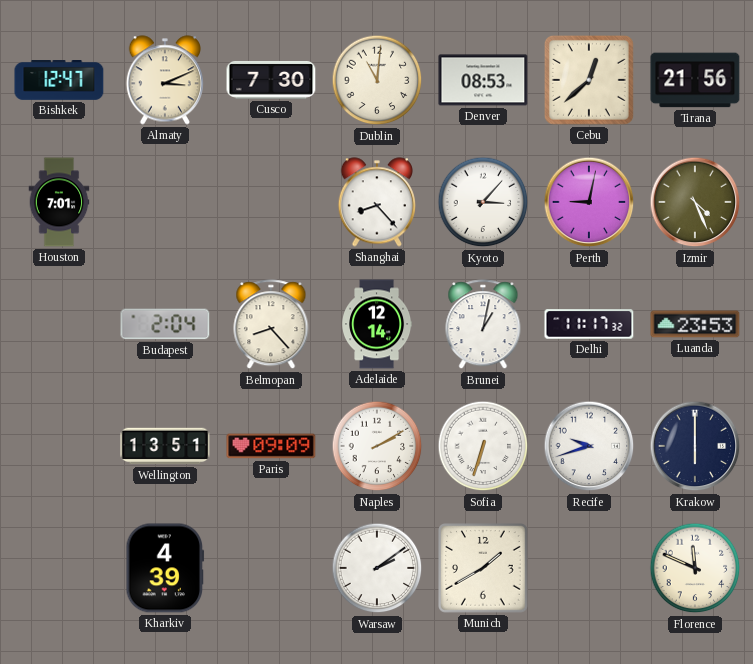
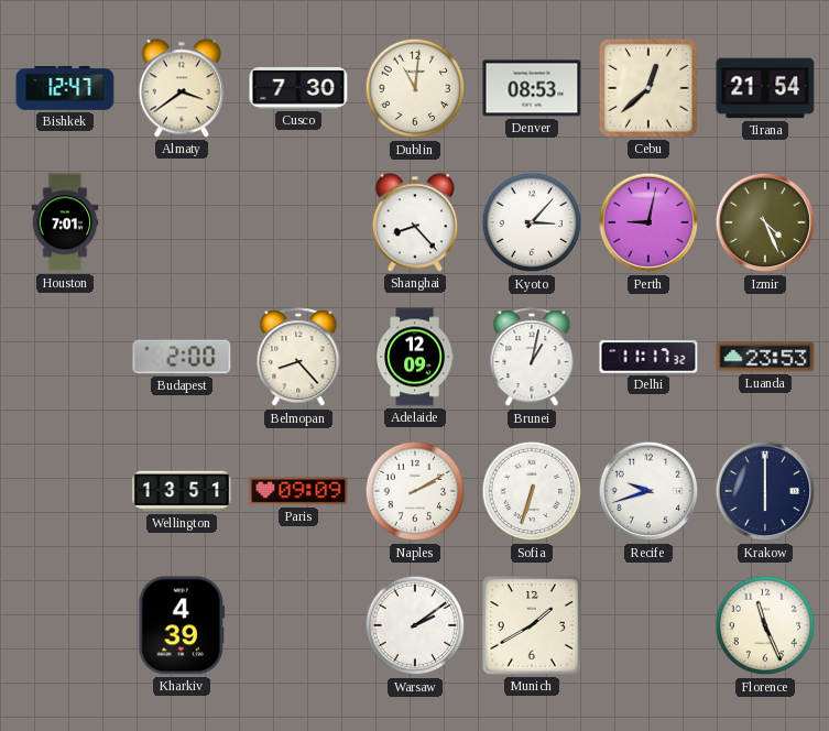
Almaty: 3:11 -> 3:39
Tirana: 21:56 -> 21:54
Budapest: 2:04 -> 2:00
Adelaide: 12:14 -> 12:09
Florence: 11:49 -> 11:26
